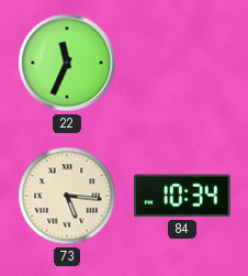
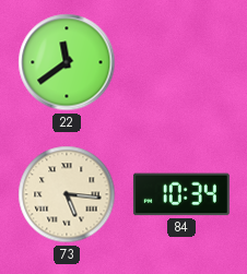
22: 11:34 -> 11:39
